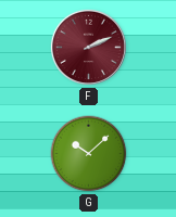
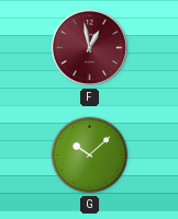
F: 2:11 -> 12:58
